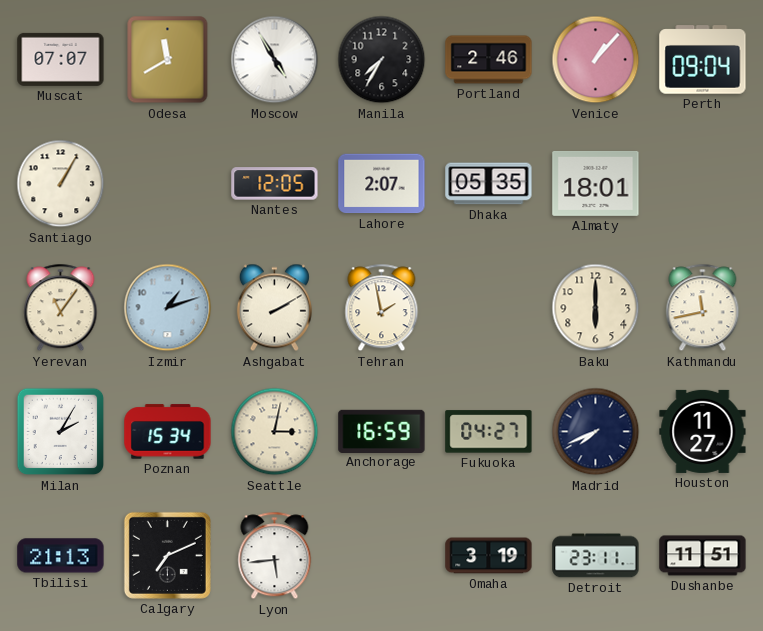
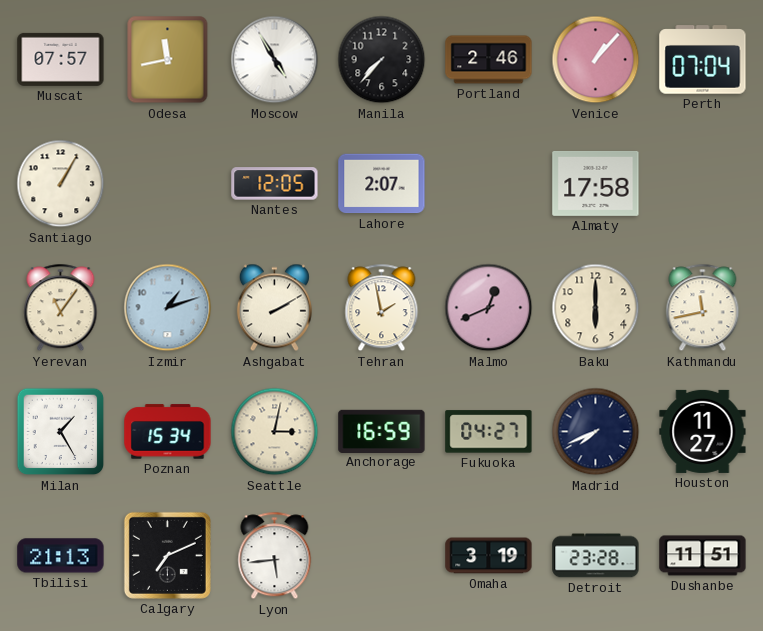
Muscat: 07:07 -> 07:57
Odesa: 11:40 -> 11:43
Manila: 7:35 -> 7:37
Perth: 09:04 -> 07:04
Dhaka: 05:35 -> none
Almaty: 18:01 -> 17:58
Malmo: none -> 12:41
Milan: 2:05 -> 1:25
Detroit: 23:11 -> 23:28
